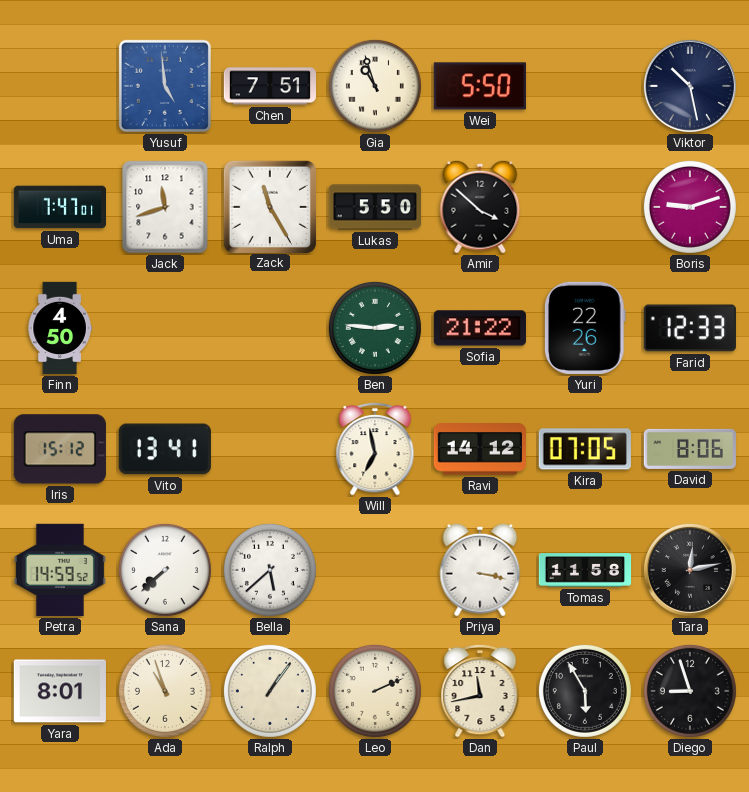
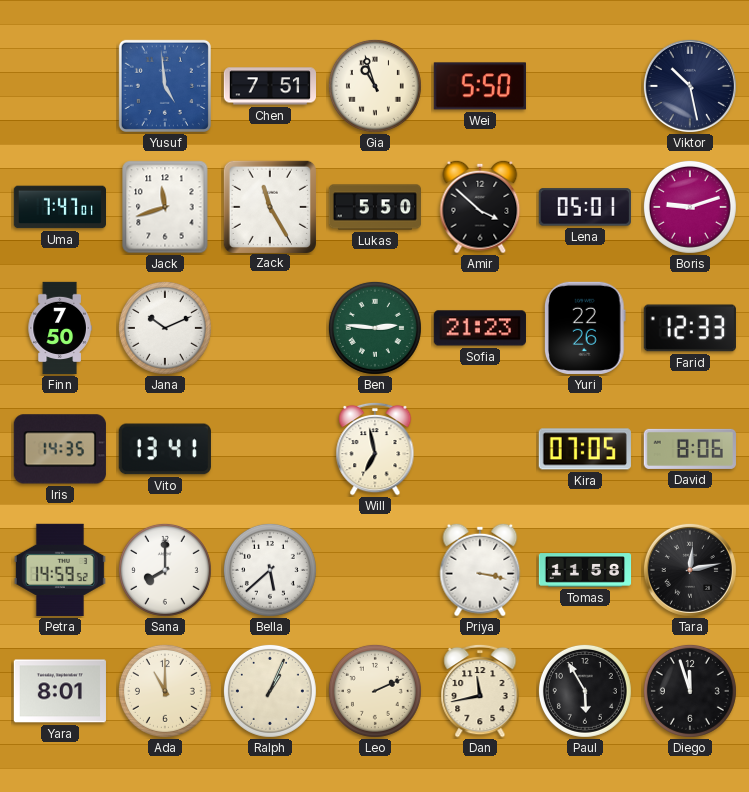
Lena: none -> 05:01
Finn: 4:50 -> 7:50
Jana: none -> 10:11
Sofia: 21:22 -> 21:23
Iris: 15:12 -> 14:35
Ravi: 14:12 -> none
Sana: 7:38 -> 8:00
Ada: 10:57 -> 11:00
Ralph: 1:06 -> 1:04
Diego: 8:57 -> 11:57
